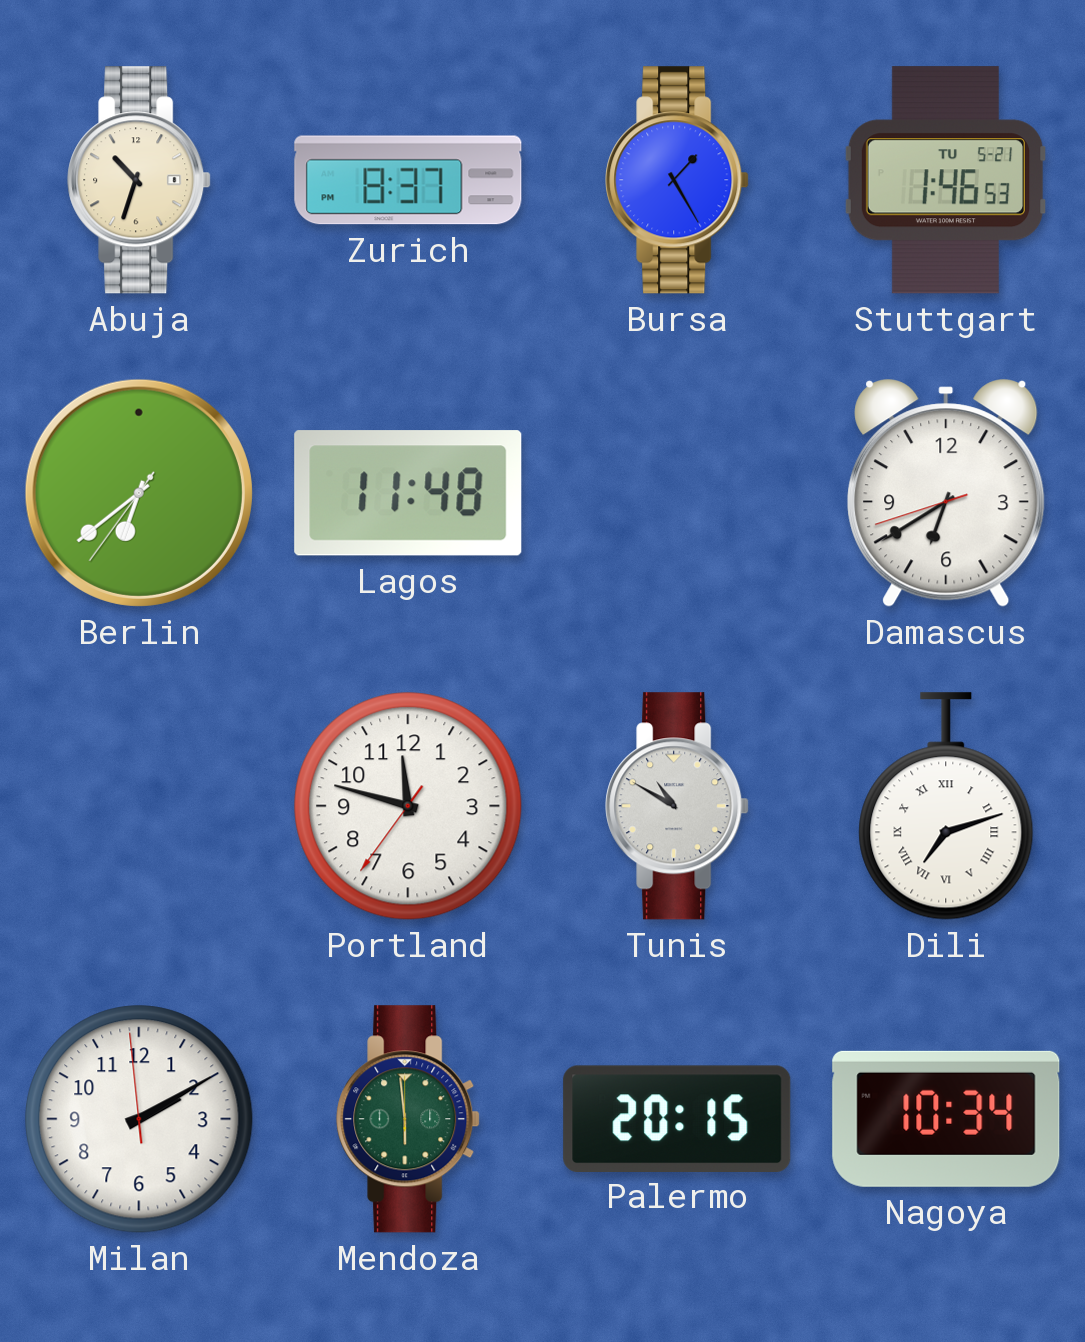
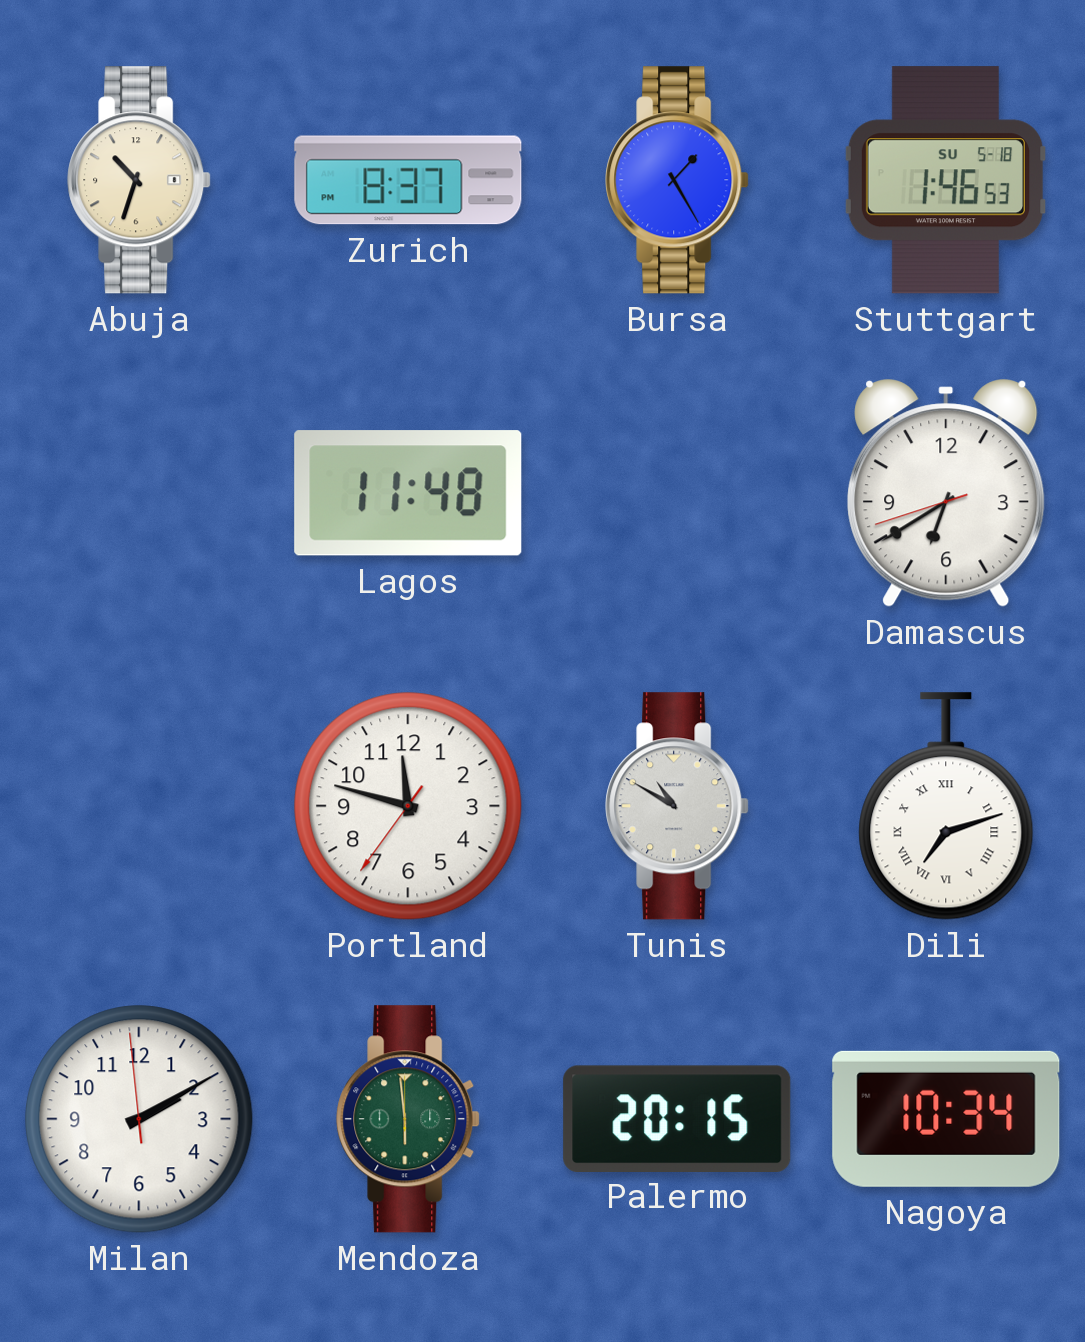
Stuttgart date: TU 5-21 -> SU 5-18
Berlin: 6:38 -> none
